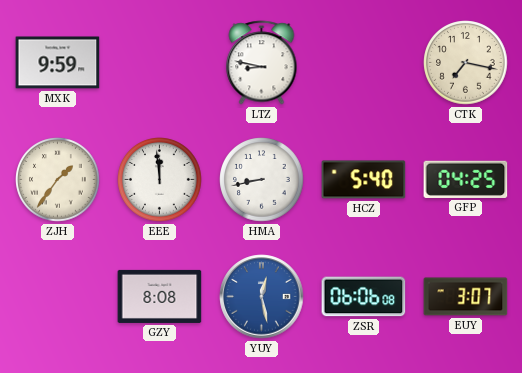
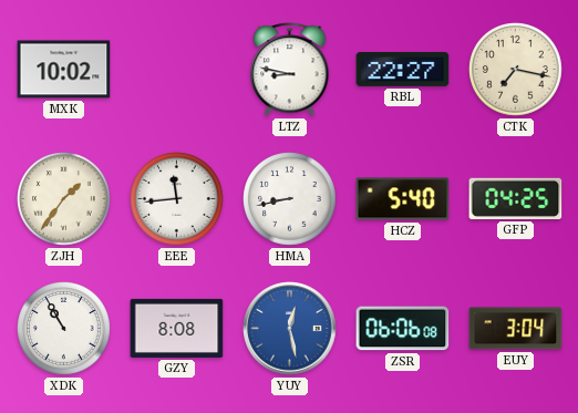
MXK: 9:59 -> 10:02
RBL: none -> 22:27
EEE: 11:59 -> 11:44
XDK: none -> 10:55
EUY: 3:07 -> 3:04
